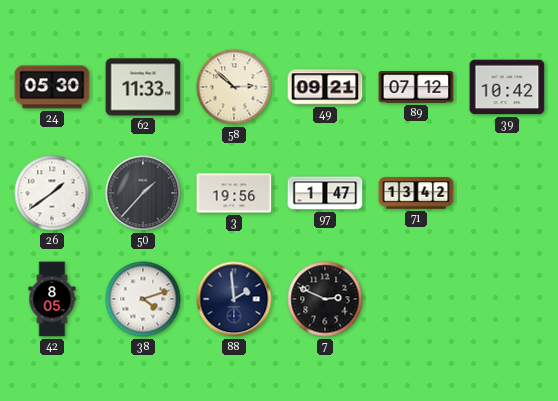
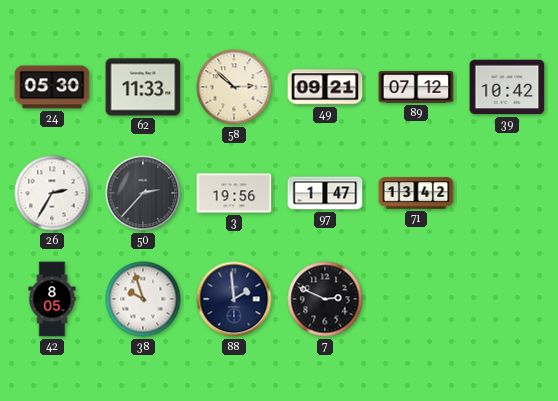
26: 1:39 -> 2:35
50: 1:37 -> 2:37
38: 4:12 -> 9:57
